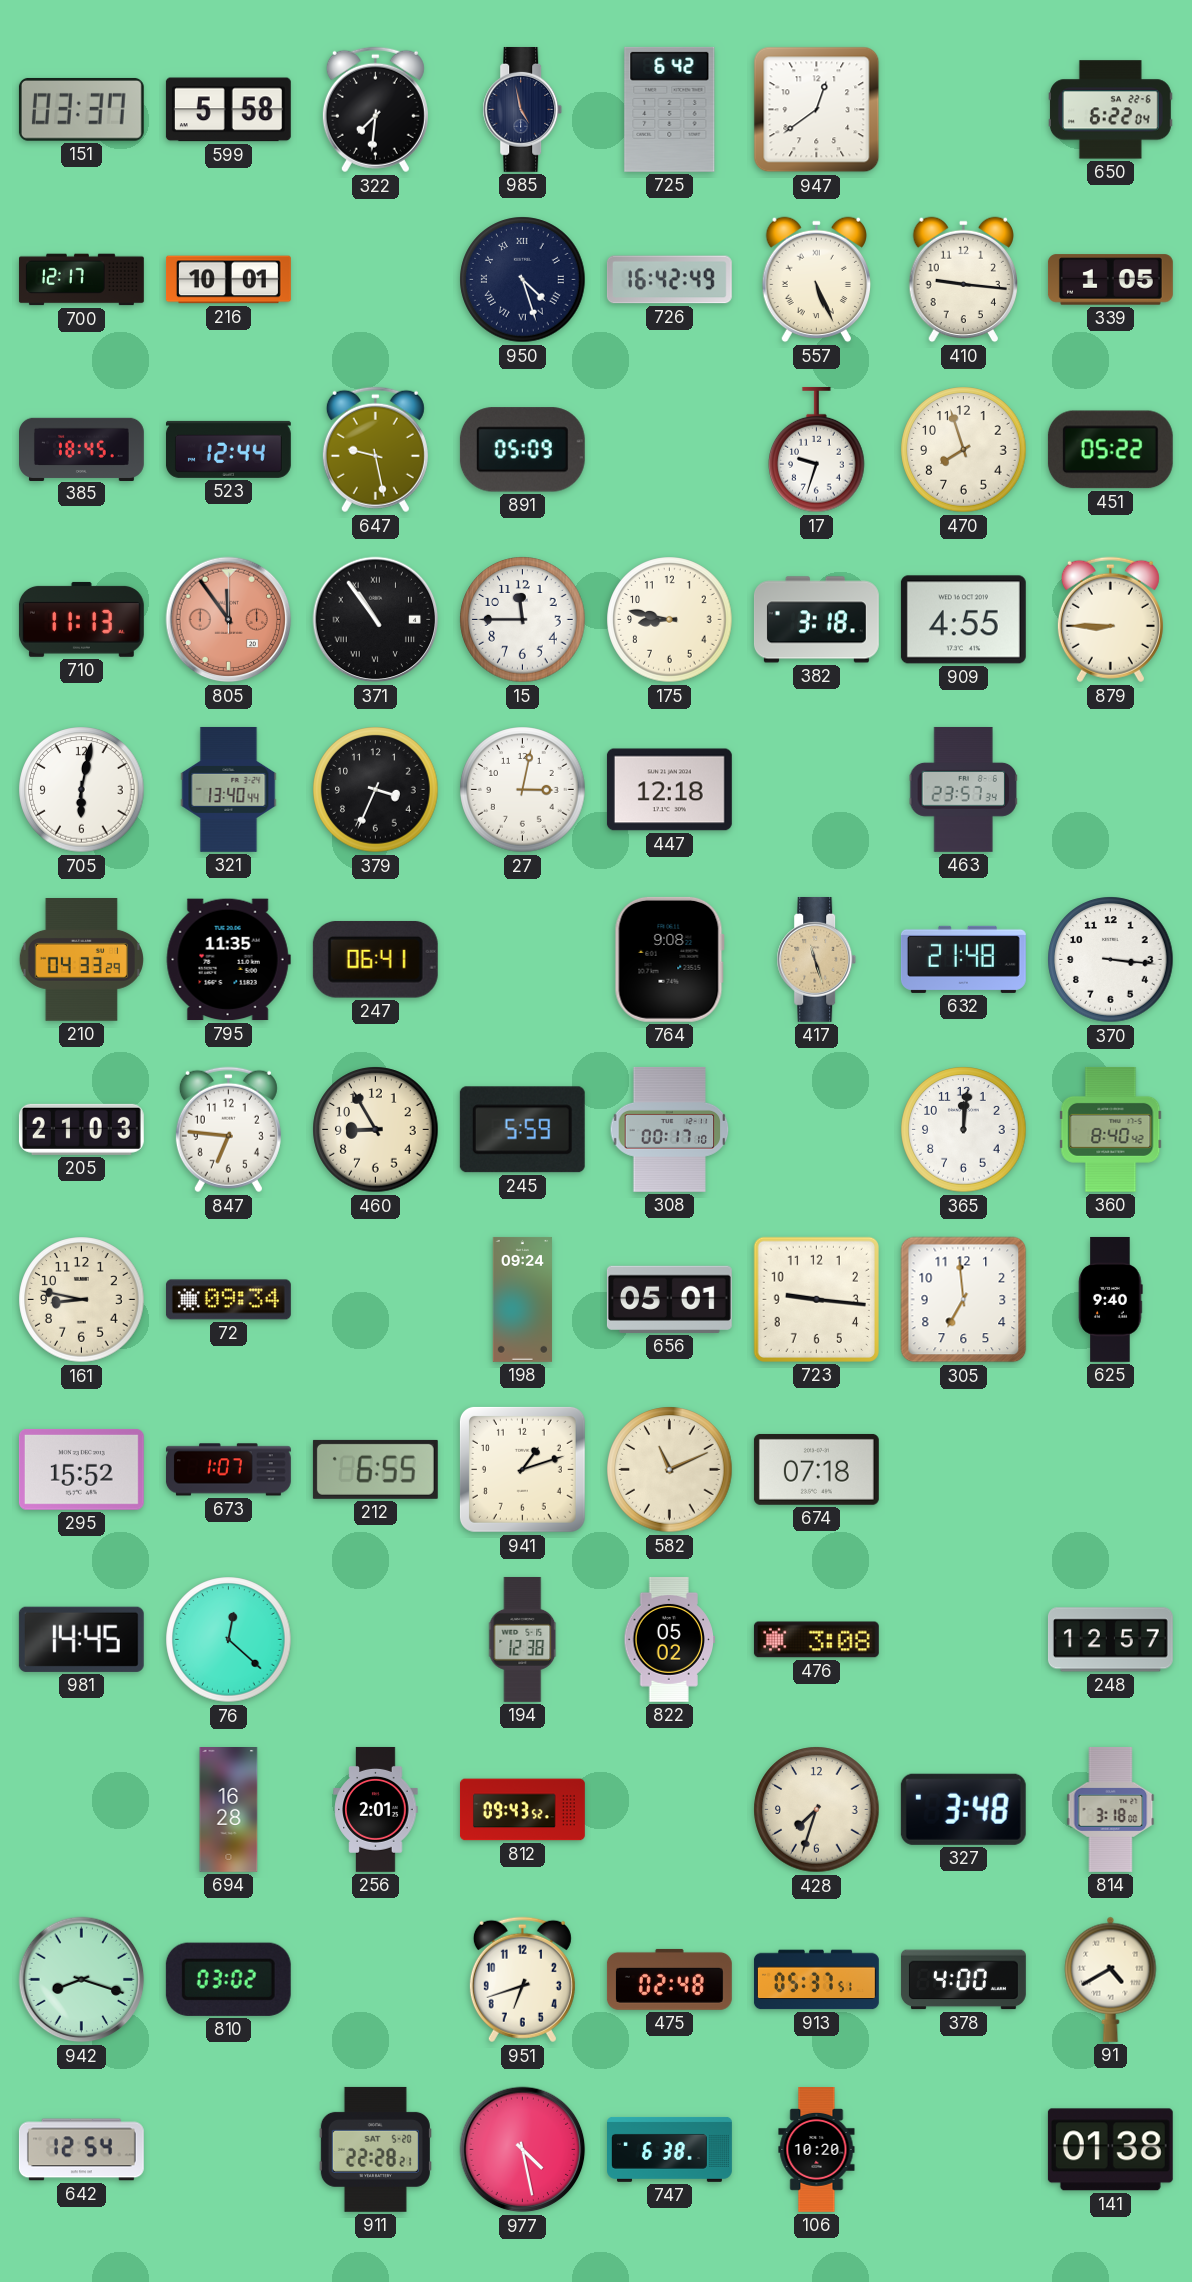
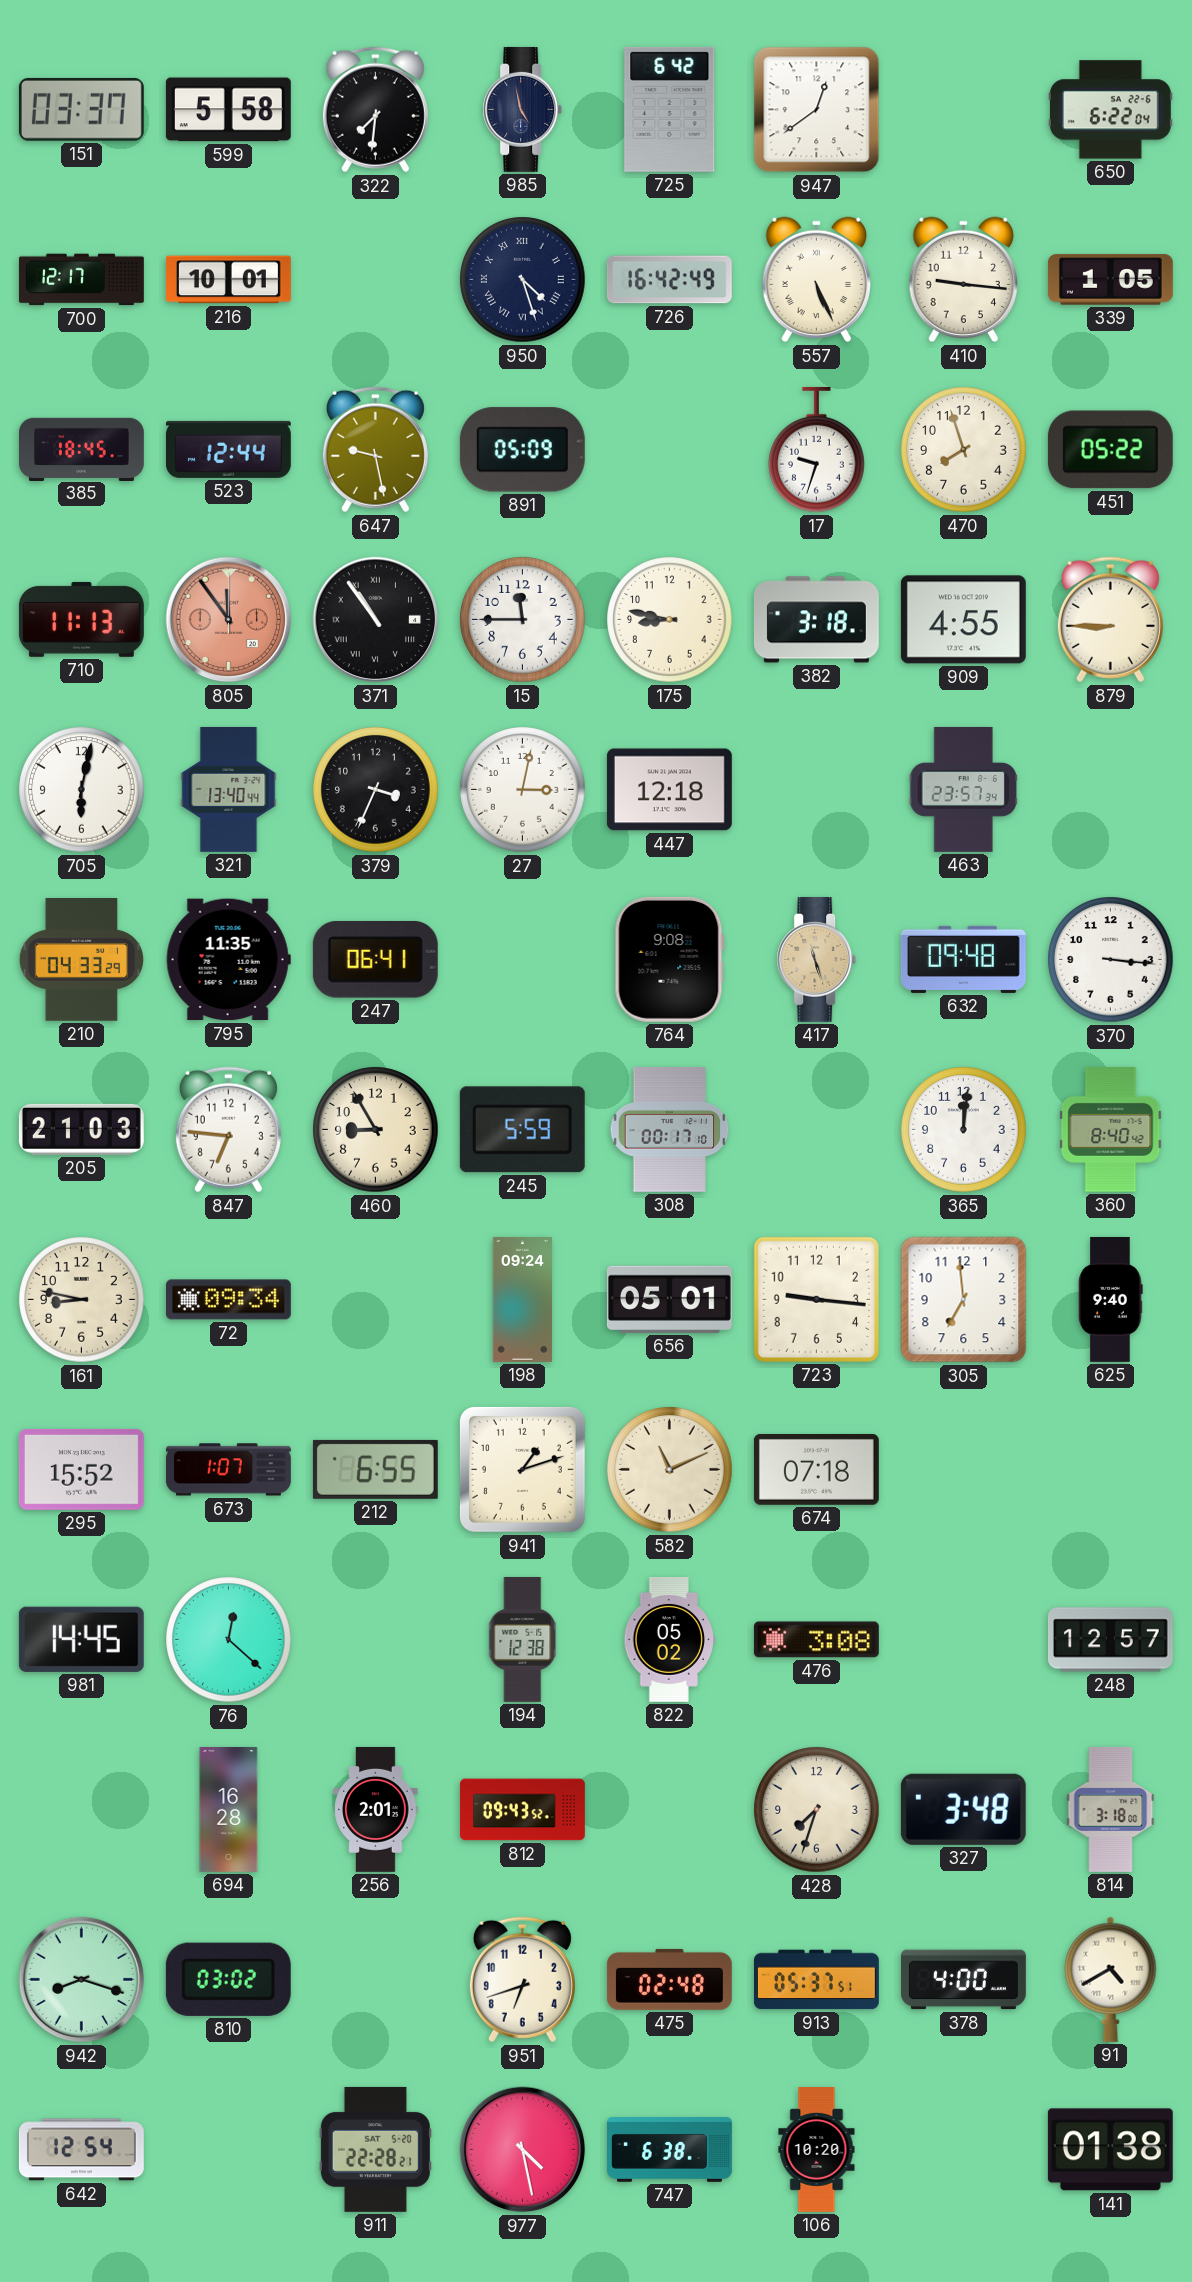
632: 21:48 -> 09:48
